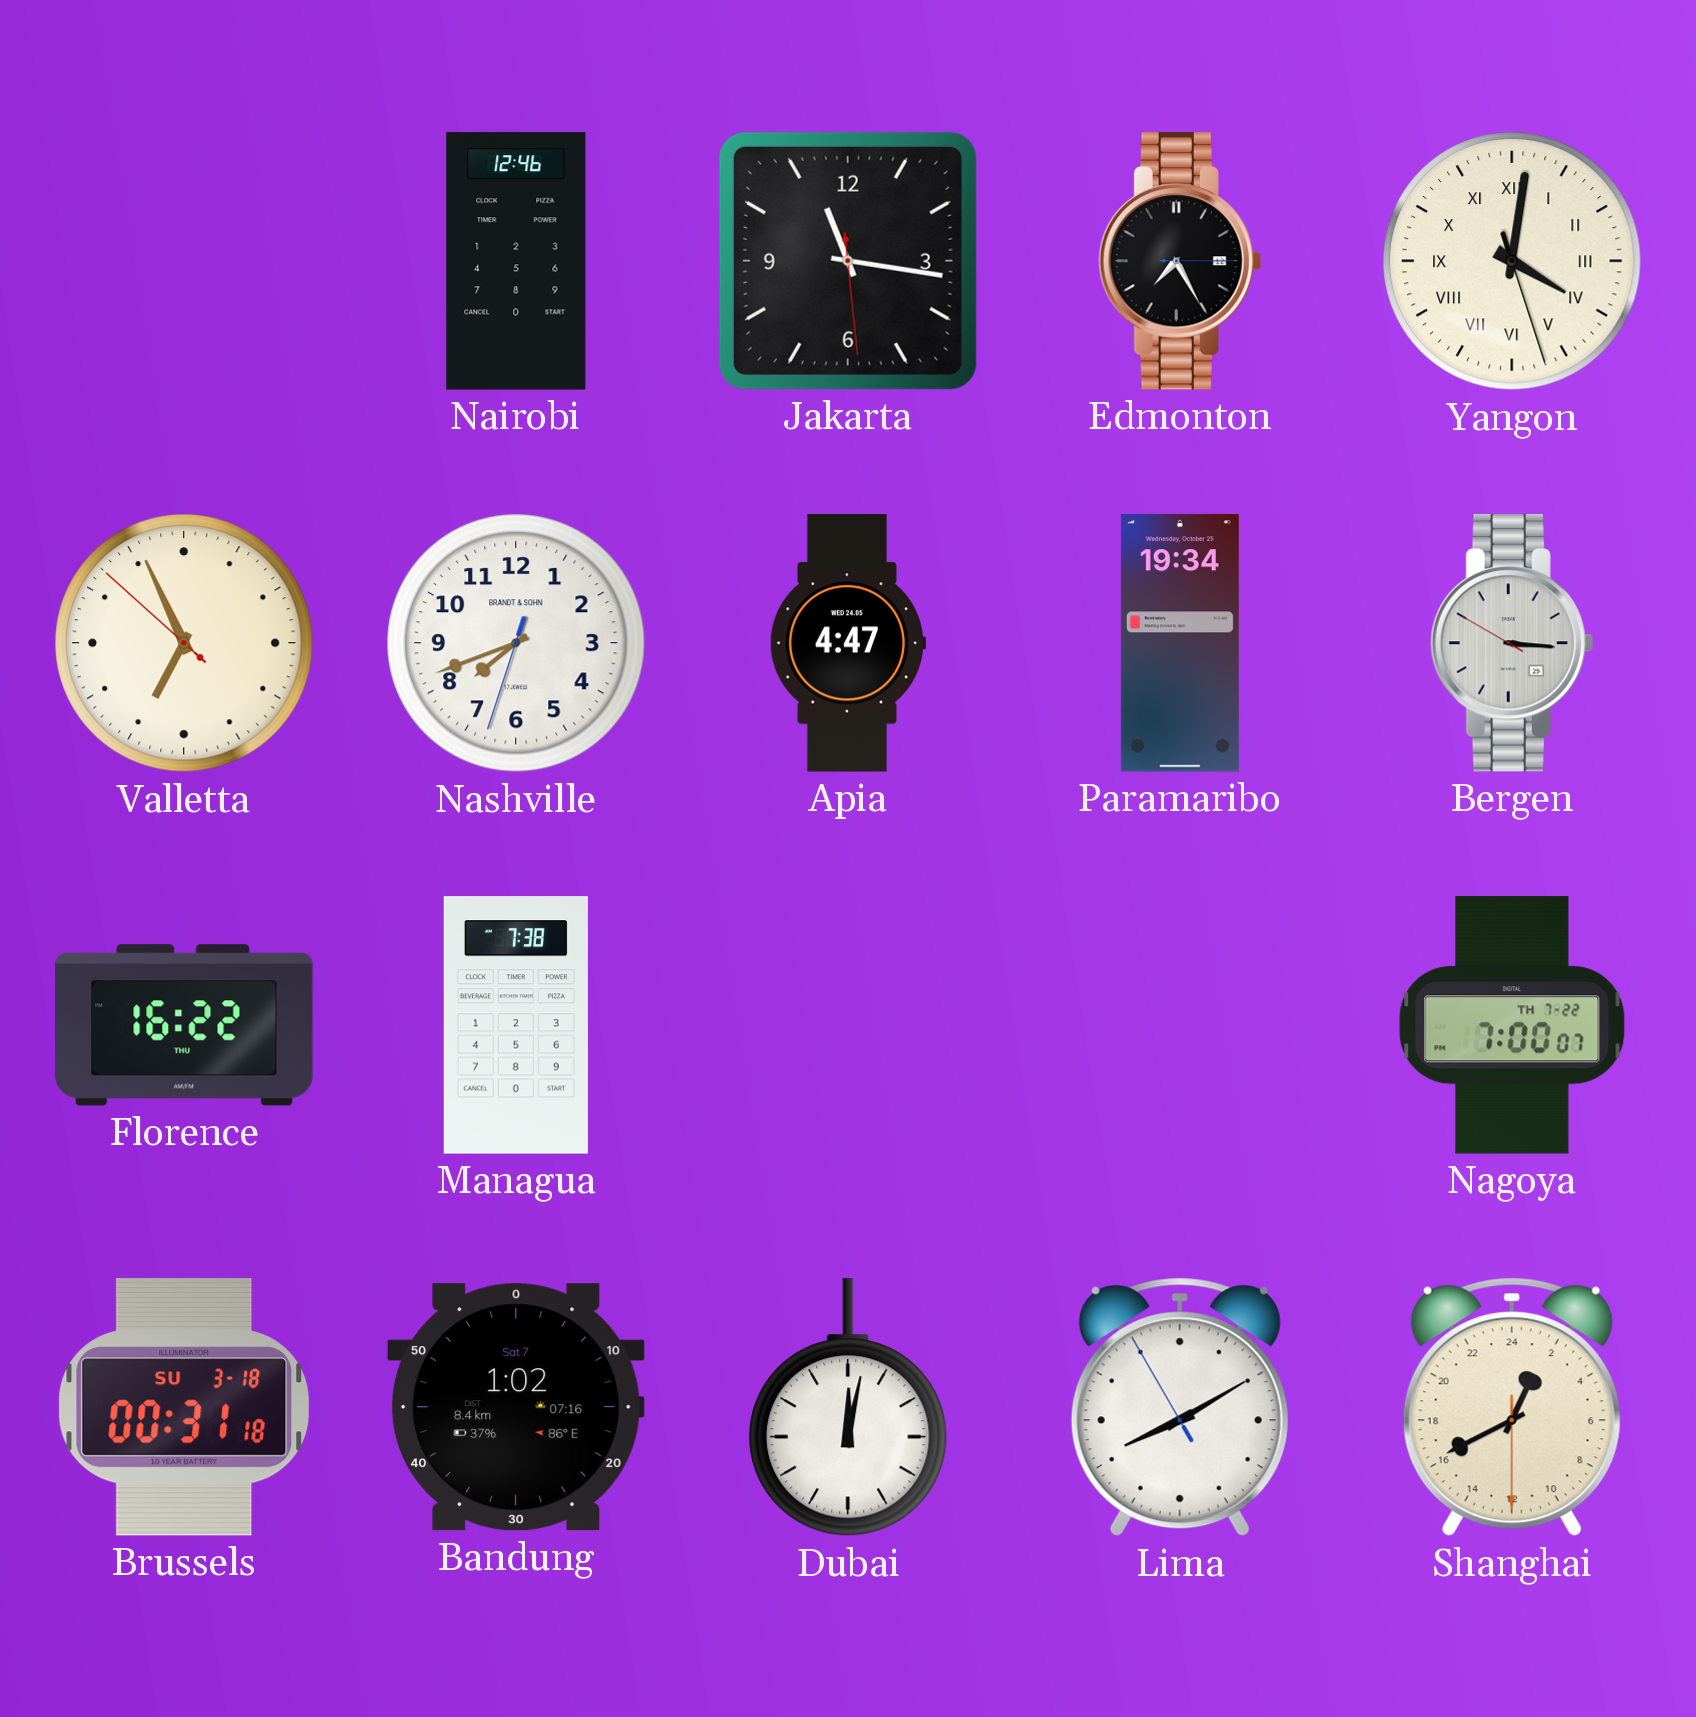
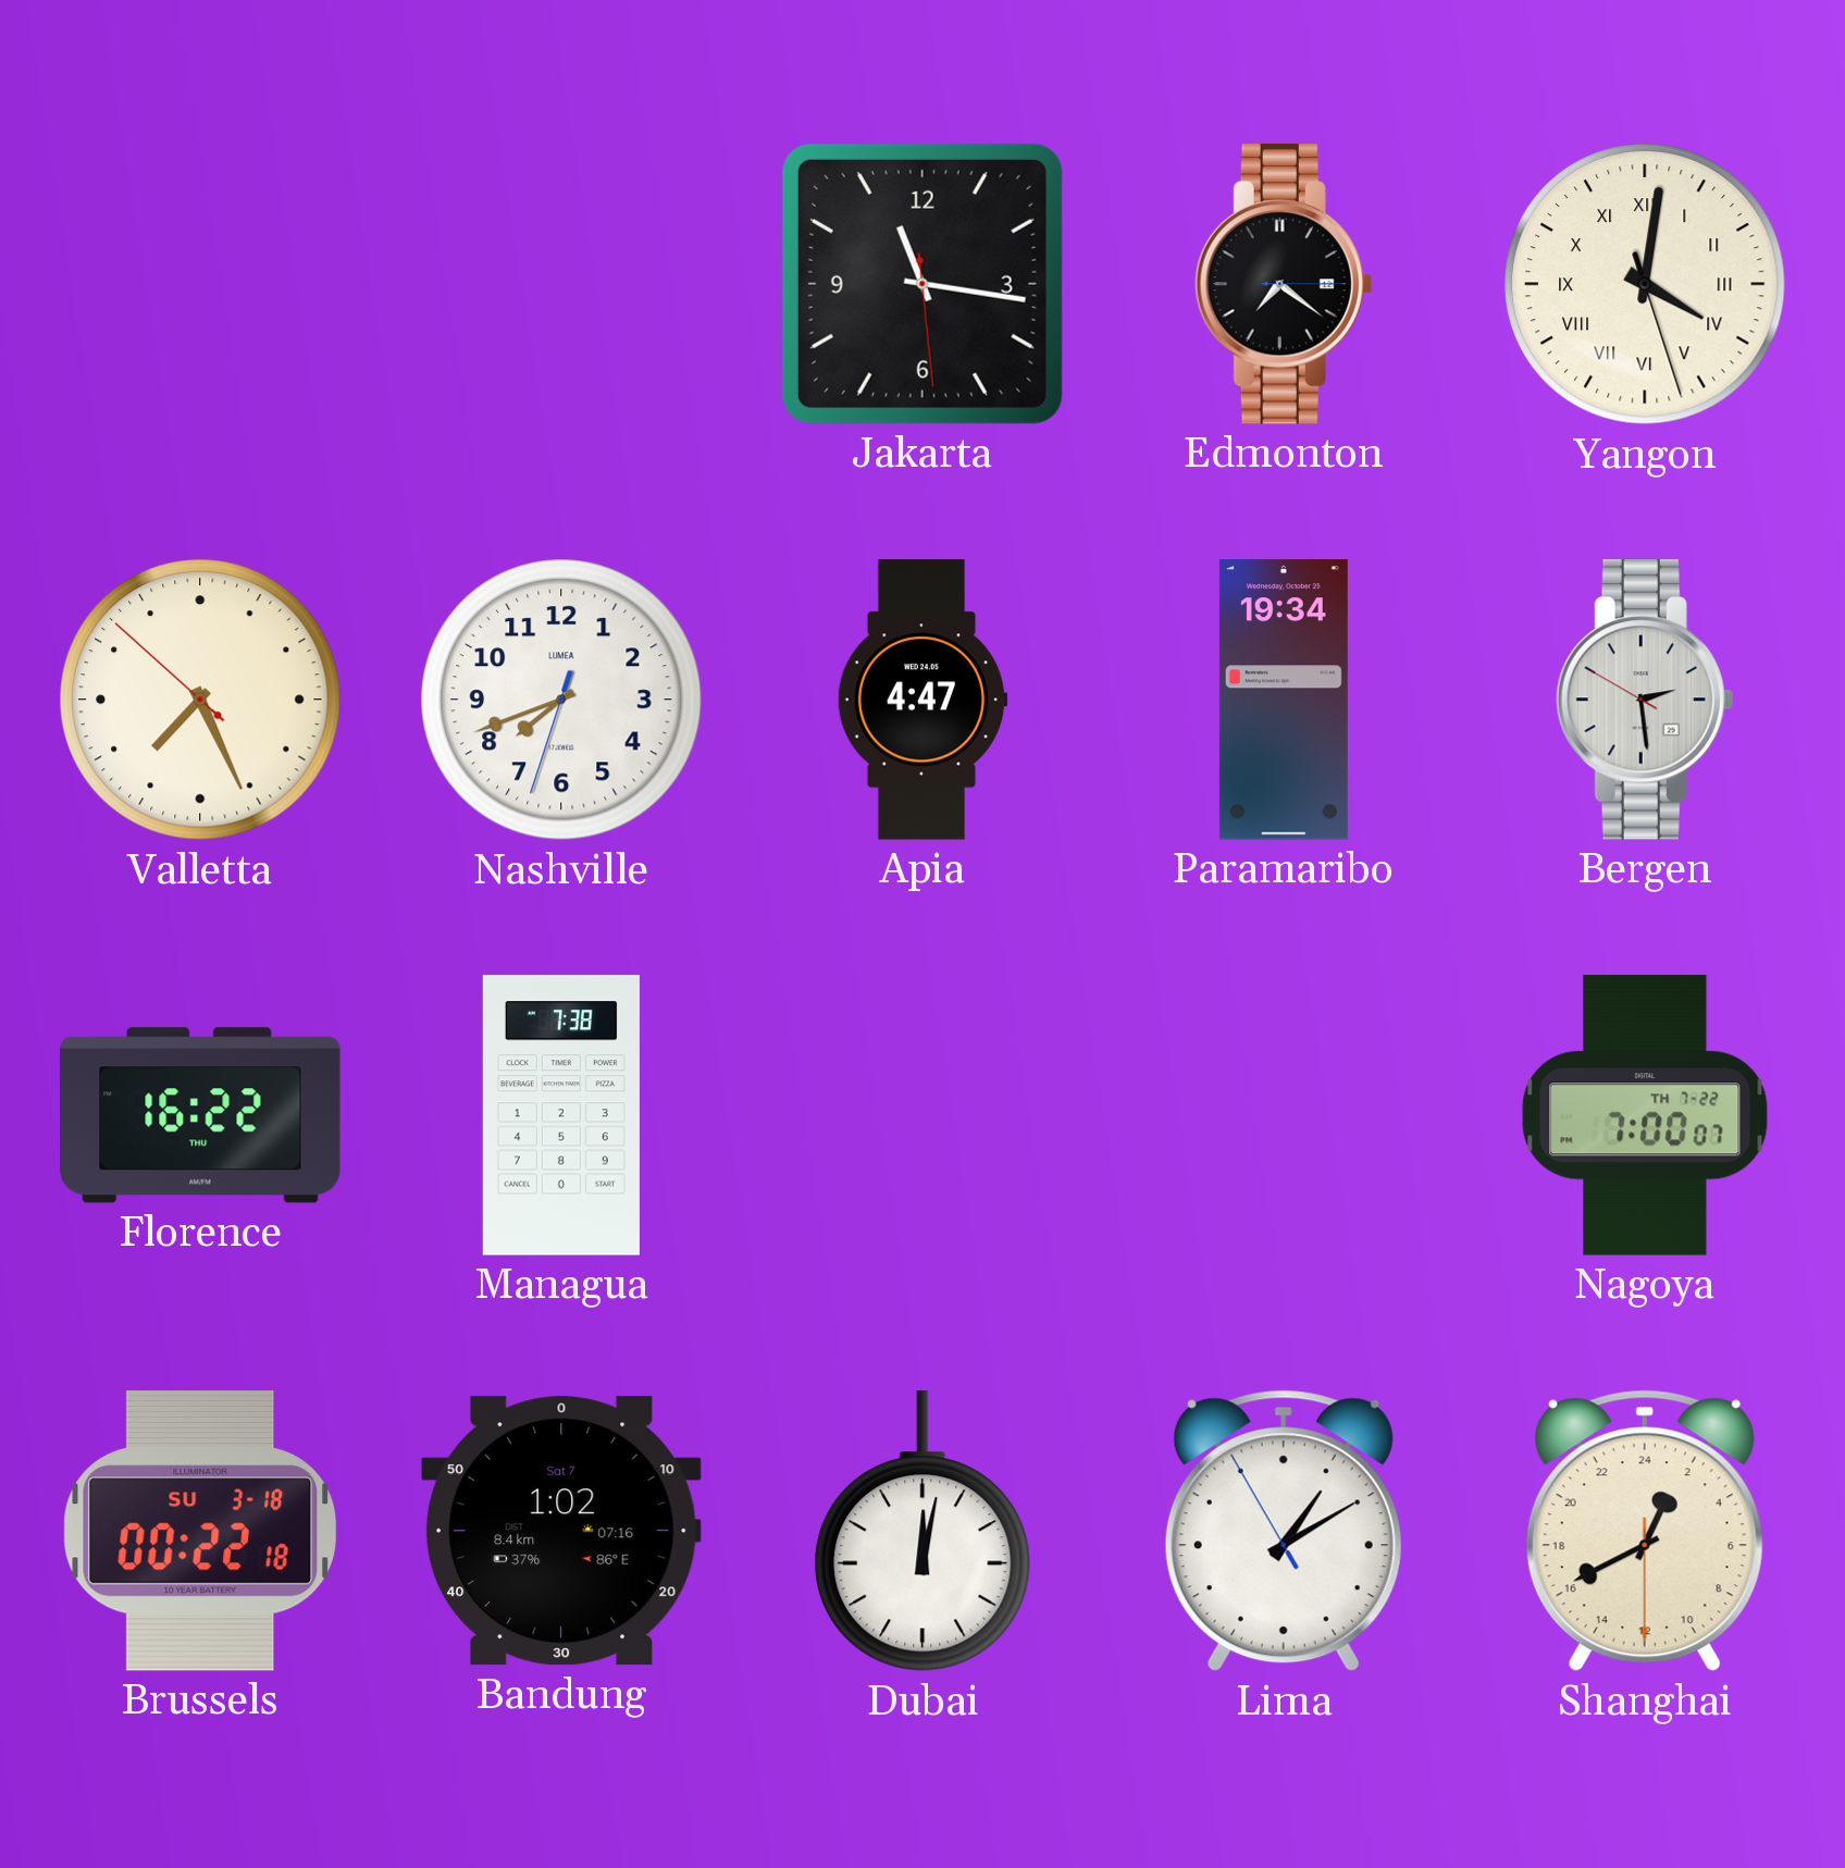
Nairobi: 12:46 -> none
Edmonton: 7:25 -> 7:21
Valletta: 6:55 -> 7:25
Nashville brand: BRANDT & SOHN -> LUMEA
Bergen: 3:15 -> 2:28
Brussels: 00:31 -> 00:22
Lima: 8:09 -> 1:09
